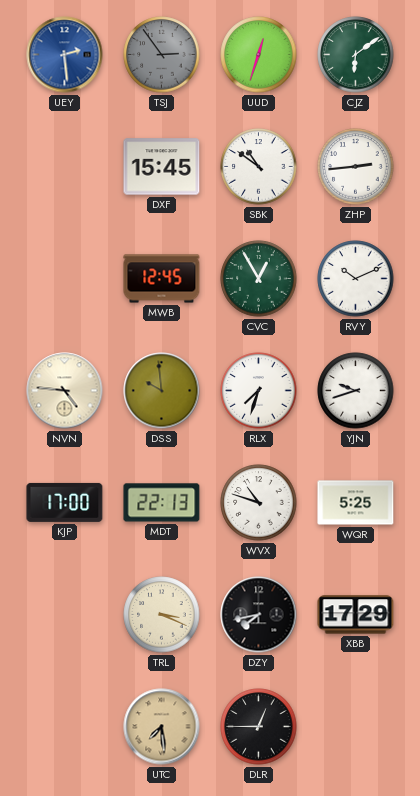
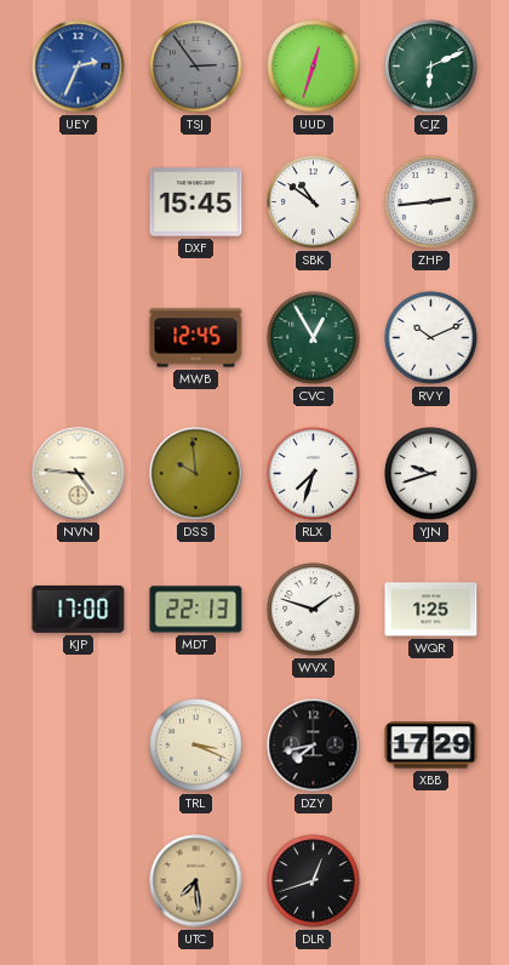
UEY: 2:29 -> 2:34
CJZ: 6:09 -> 6:11
WVX: 10:48 -> 1:48
WQR: 5:25 -> 1:25
DLR: 12:45 -> 12:42
